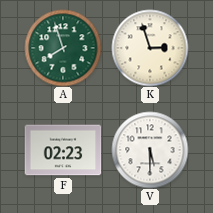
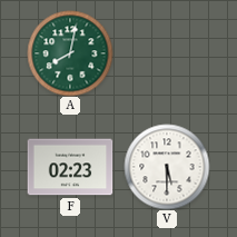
A: 7:57 -> 8:02
K: 2:57 -> none
